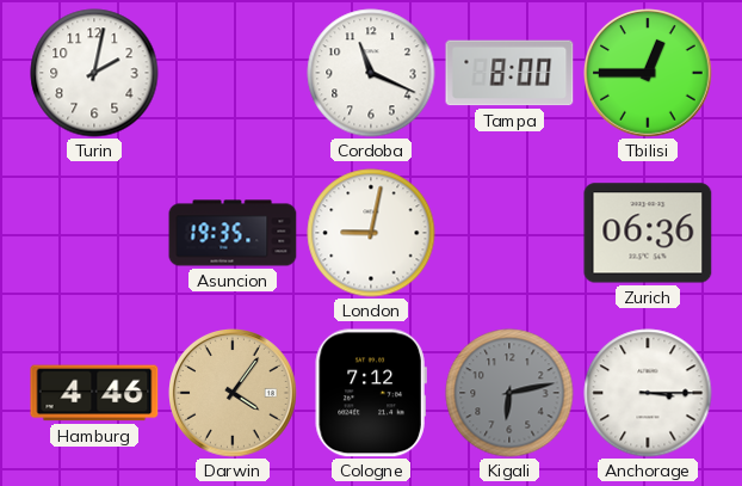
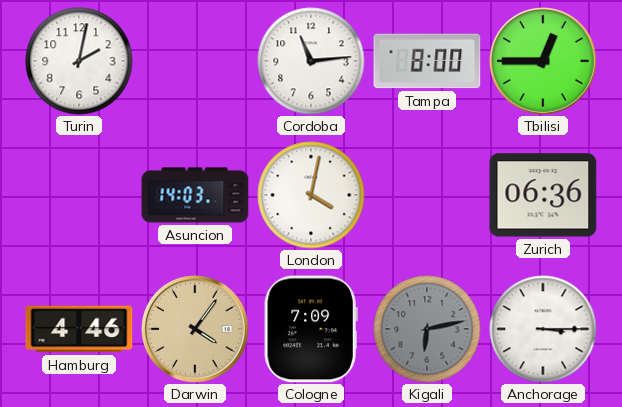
Cordoba: 11:19 -> 11:14
Asuncion: 19:35 -> 14:03
London: 9:02 -> 4:02
Cologne: 7:12 -> 7:09
